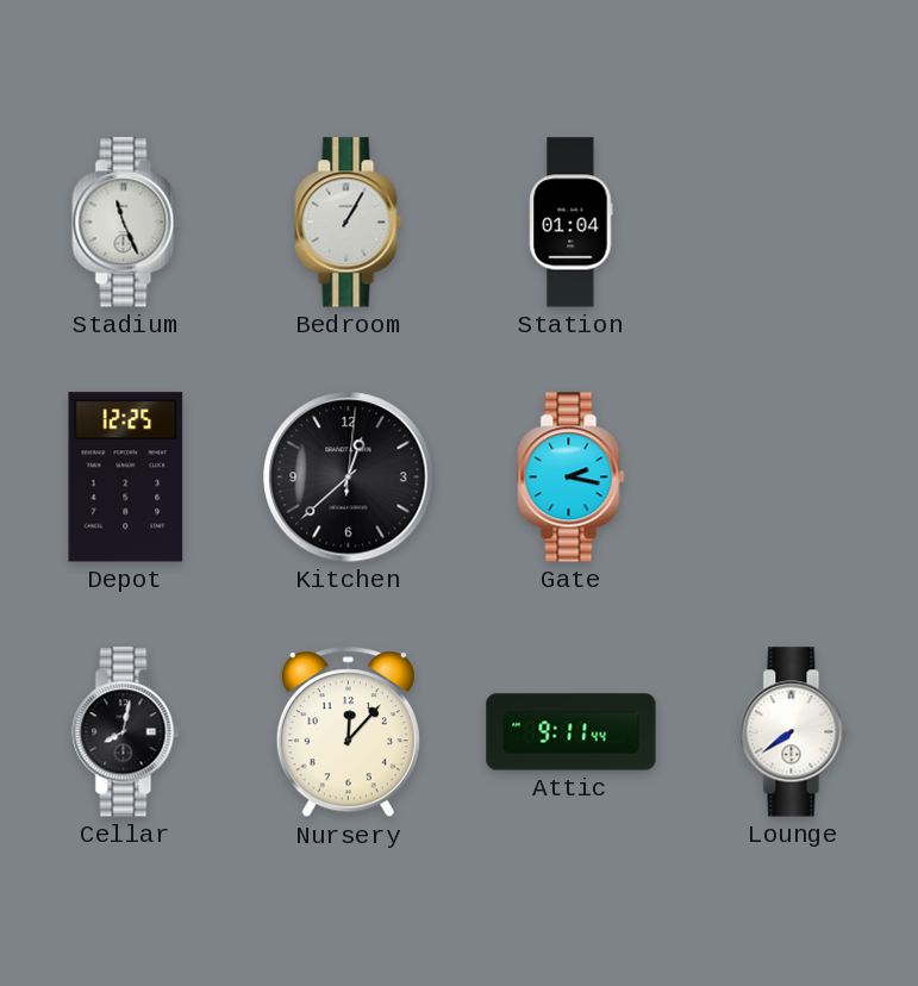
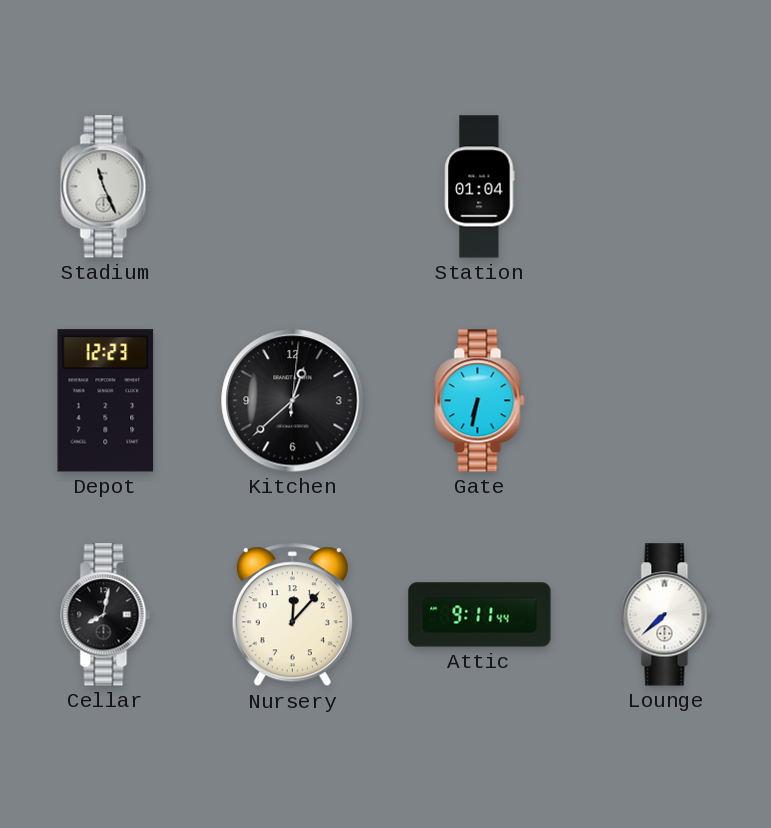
Bedroom: 1:05 -> none
Depot: 12:25 -> 12:23
Gate: 2:17 -> 6:32
Lounge: 7:39 -> 7:38
